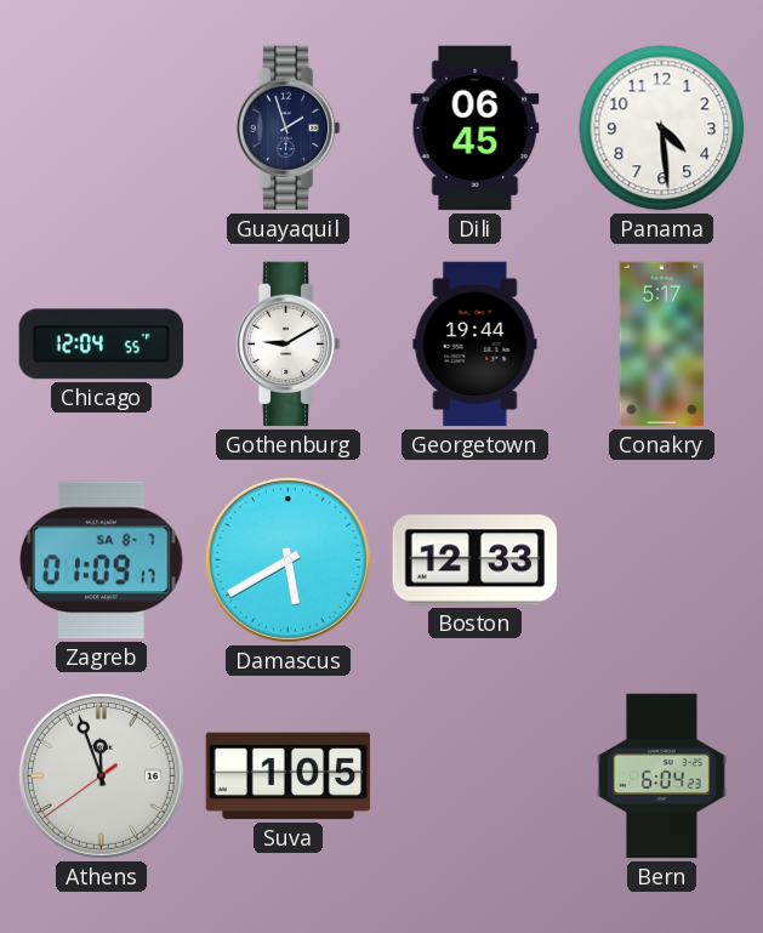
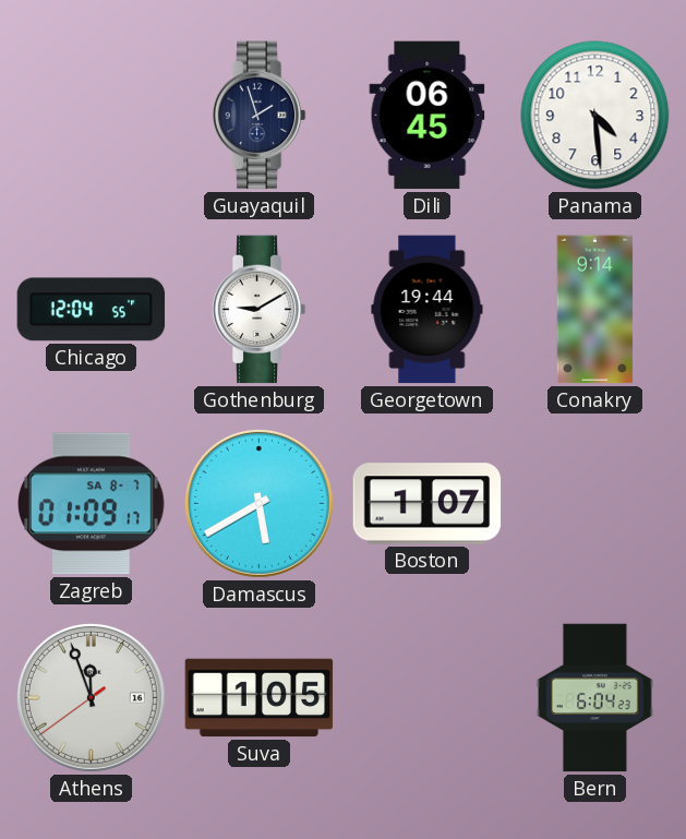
Conakry: 5:17 -> 9:14
Boston: 12:33 -> 1:07
